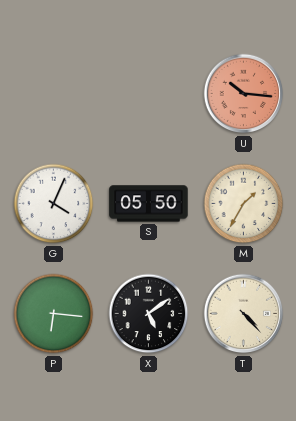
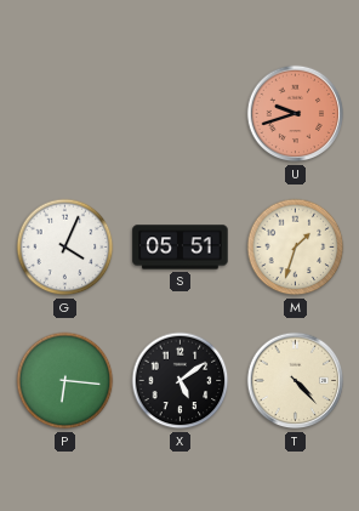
U: 10:16 -> 9:42
S: 05:50 -> 05:51
M: 1:35 -> 1:33
